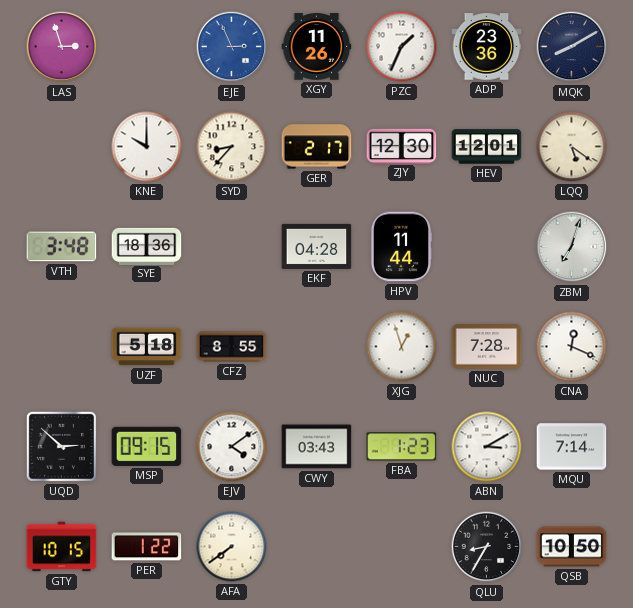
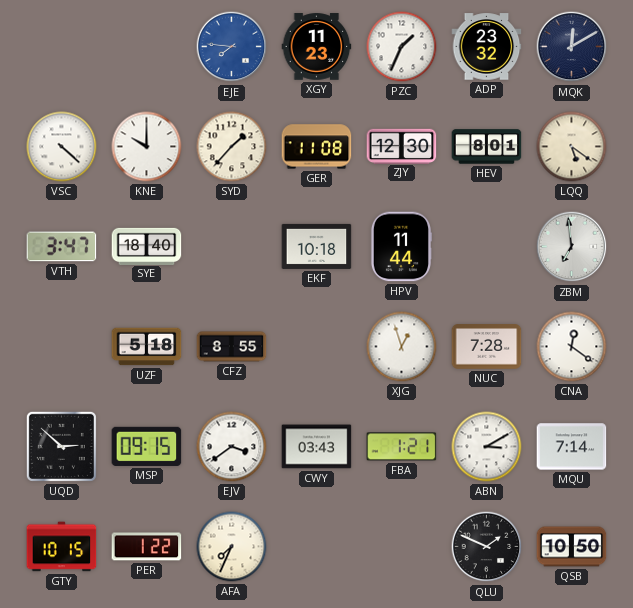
LAS: 2:57 -> none
EJE: 2:56 -> 7:46
XGY: 11:26 -> 11:23
ADP: 23:36 -> 23:32
MQK: 8:10 -> 12:10
VSC: none -> 4:22
SYD: 8:37 -> 1:37
GER: 2:17 -> 11:08
HEV: 12:01 -> 8:01
VTH: 3:48 -> 3:47
SYE: 18:36 -> 18:40
EKF: 04:28 -> 10:18
ZBM: 7:03 -> 6:59
CNA: 12:19 -> 12:21
EJV: 4:09 -> 3:39
FBA: 1:23 -> 1:21
AFA: 7:39 -> 7:34
QLU: 8:35 -> 1:49
